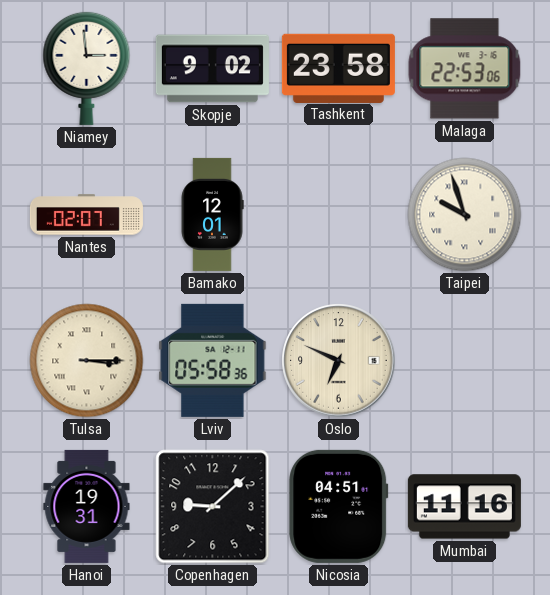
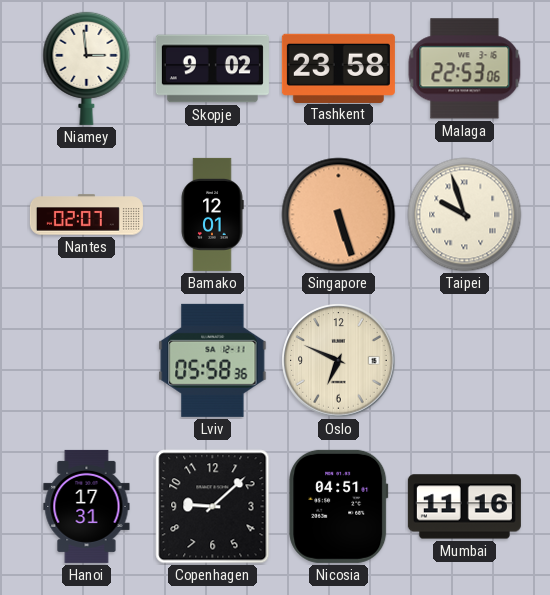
Singapore: none -> 5:27
Tulsa: 3:15 -> none
Hanoi: 19:31 -> 17:31
